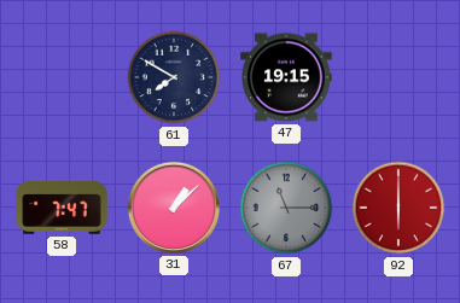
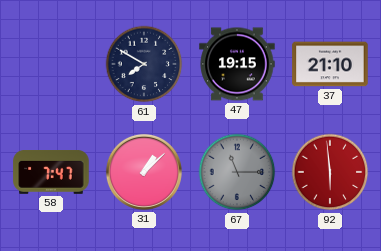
37: none -> 21:10
92: 6:00 -> 5:59
